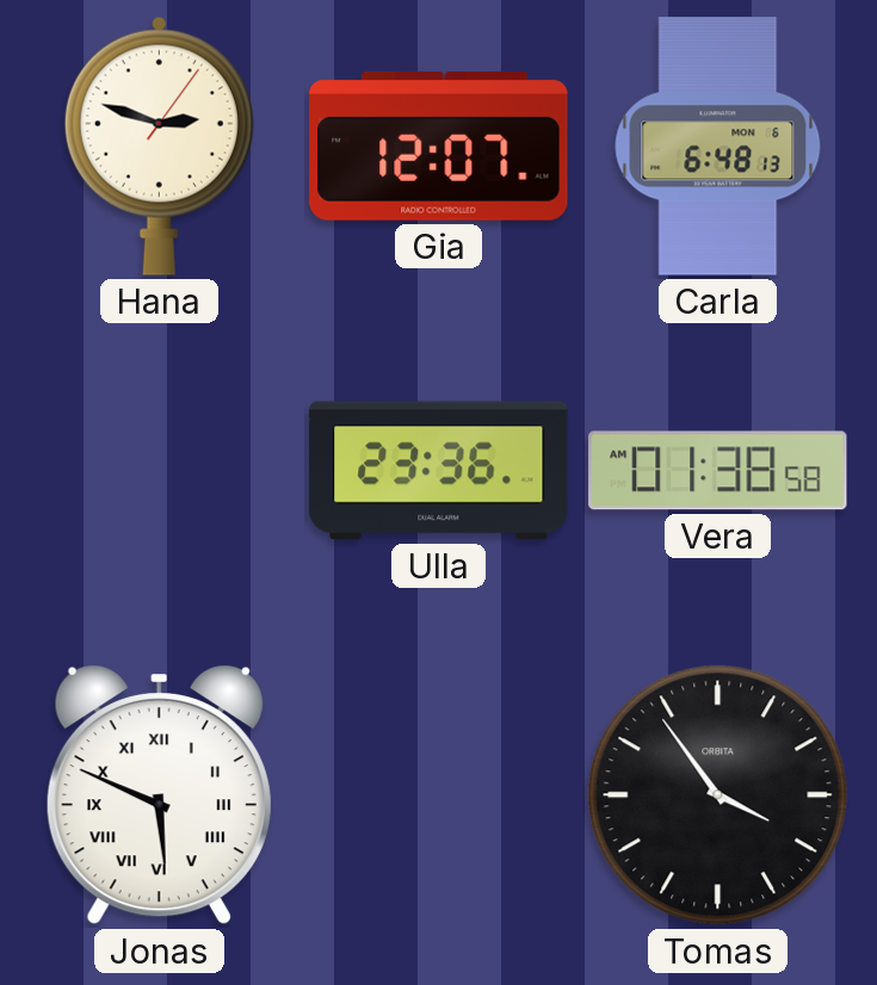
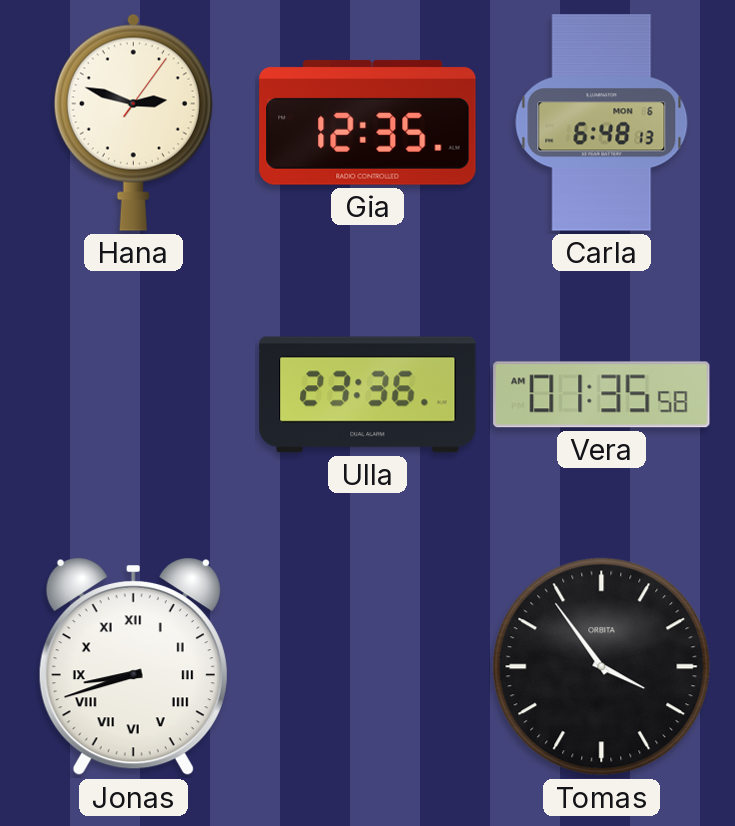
Gia: 12:07 -> 12:35
Vera: 01:38 -> 01:35
Jonas: 5:49 -> 8:42
